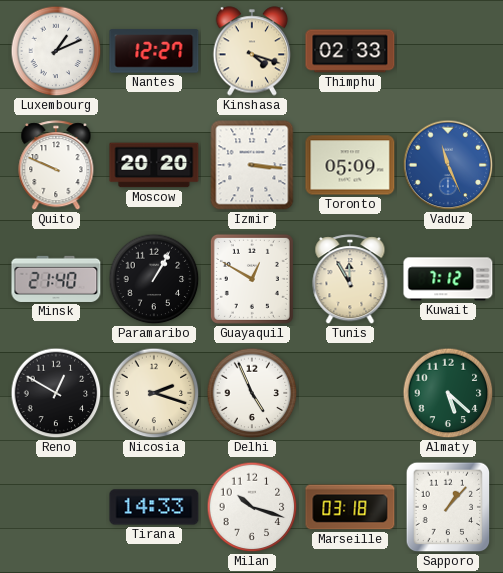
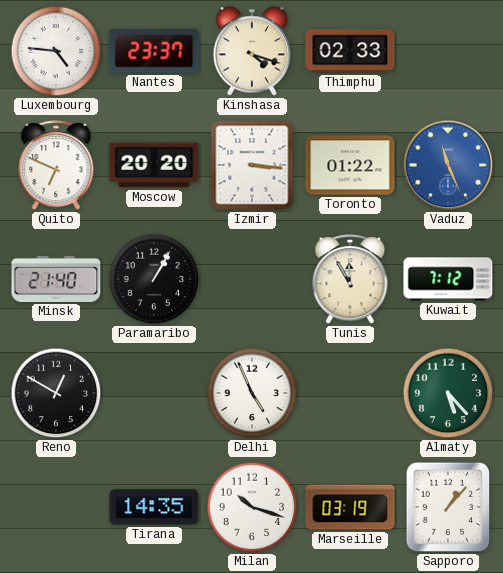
Luxembourg: 1:11 -> 4:46
Nantes: 12:27 -> 23:37
Quito: 9:49 -> 6:49
Toronto: 05:09 -> 01:22
Guayaquil: 12:50 -> none
Nicosia: 2:18 -> none
Almaty: 5:22 -> 5:23
Tirana: 14:33 -> 14:35
Marseille: 03:18 -> 03:19
